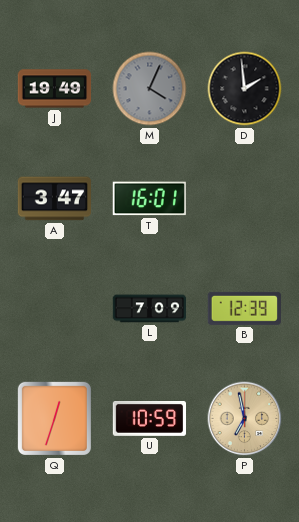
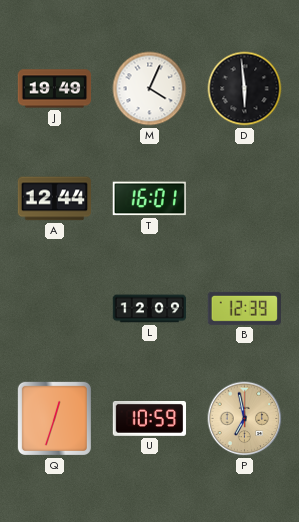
M dial: grey -> white
D: 1:59 -> 5:59
A: 3:47 -> 12:44
L: 7:09 -> 12:09
